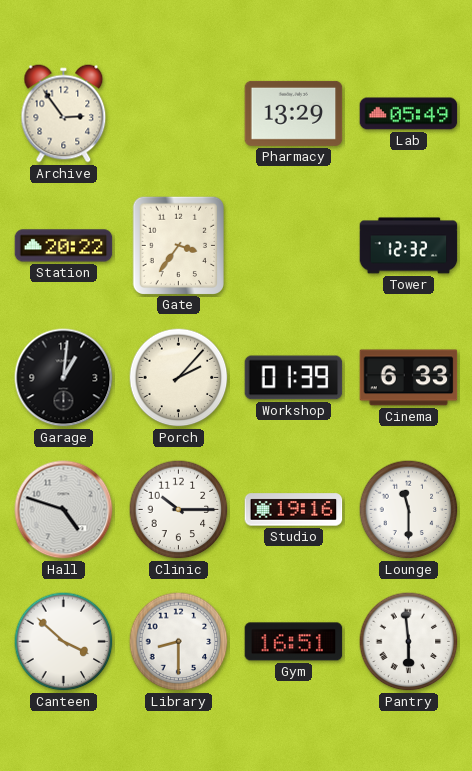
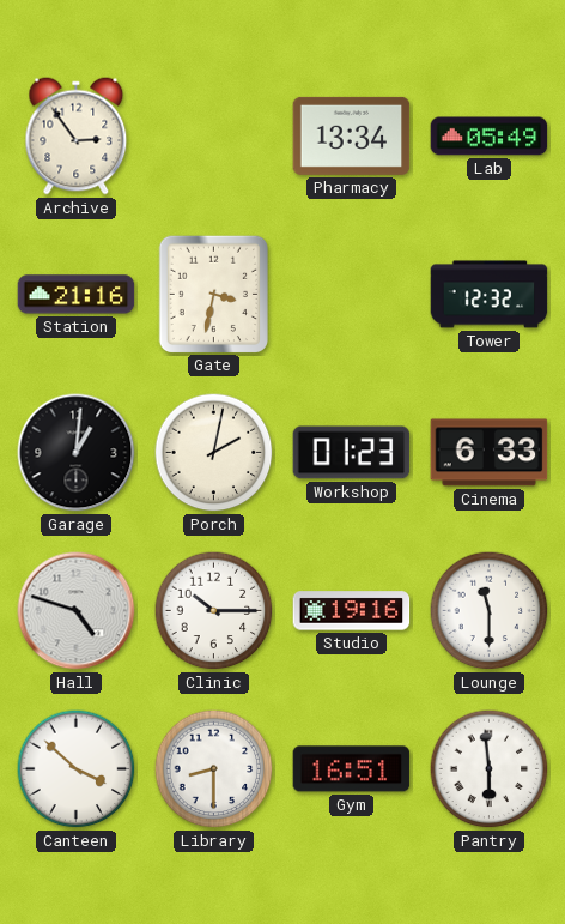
Pharmacy: 13:29 -> 13:34
Station: 20:22 -> 21:16
Gate: 3:36 -> 3:32
Porch: 2:07 -> 2:02
Workshop: 01:39 -> 01:23
